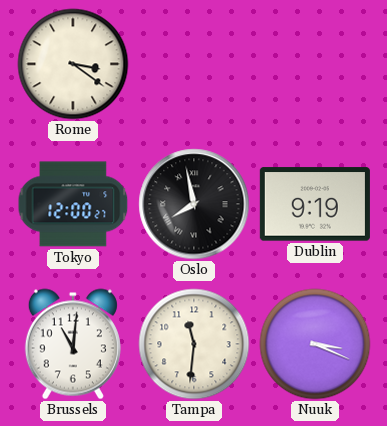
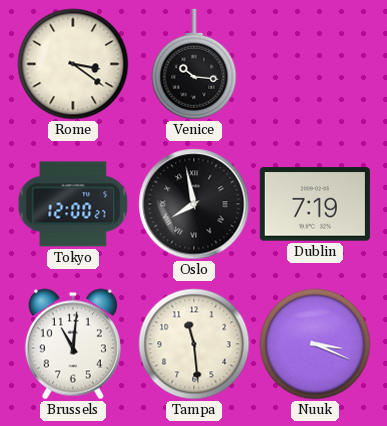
Venice: none -> 10:16
Dublin: 9:19 -> 7:19
Tampa: 11:31 -> 11:29
